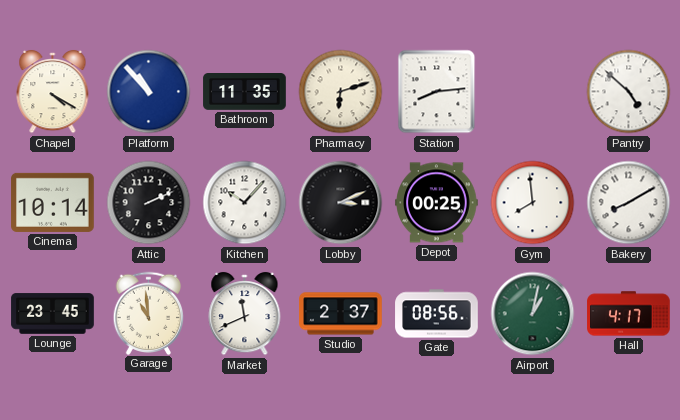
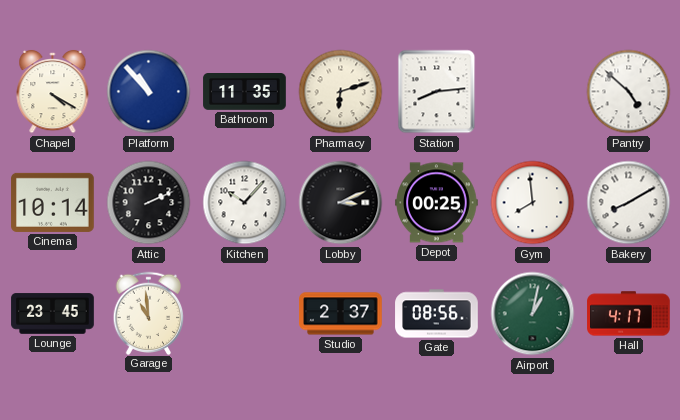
Market: 11:41 -> none
